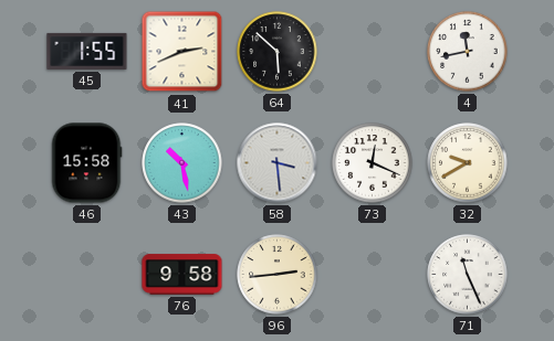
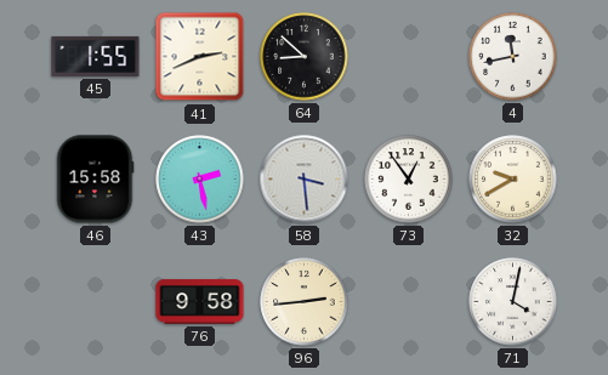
64: 5:52 -> 8:52
43: 10:28 -> 2:28
73: 12:19 -> 12:54
71: 11:26 -> 4:02
